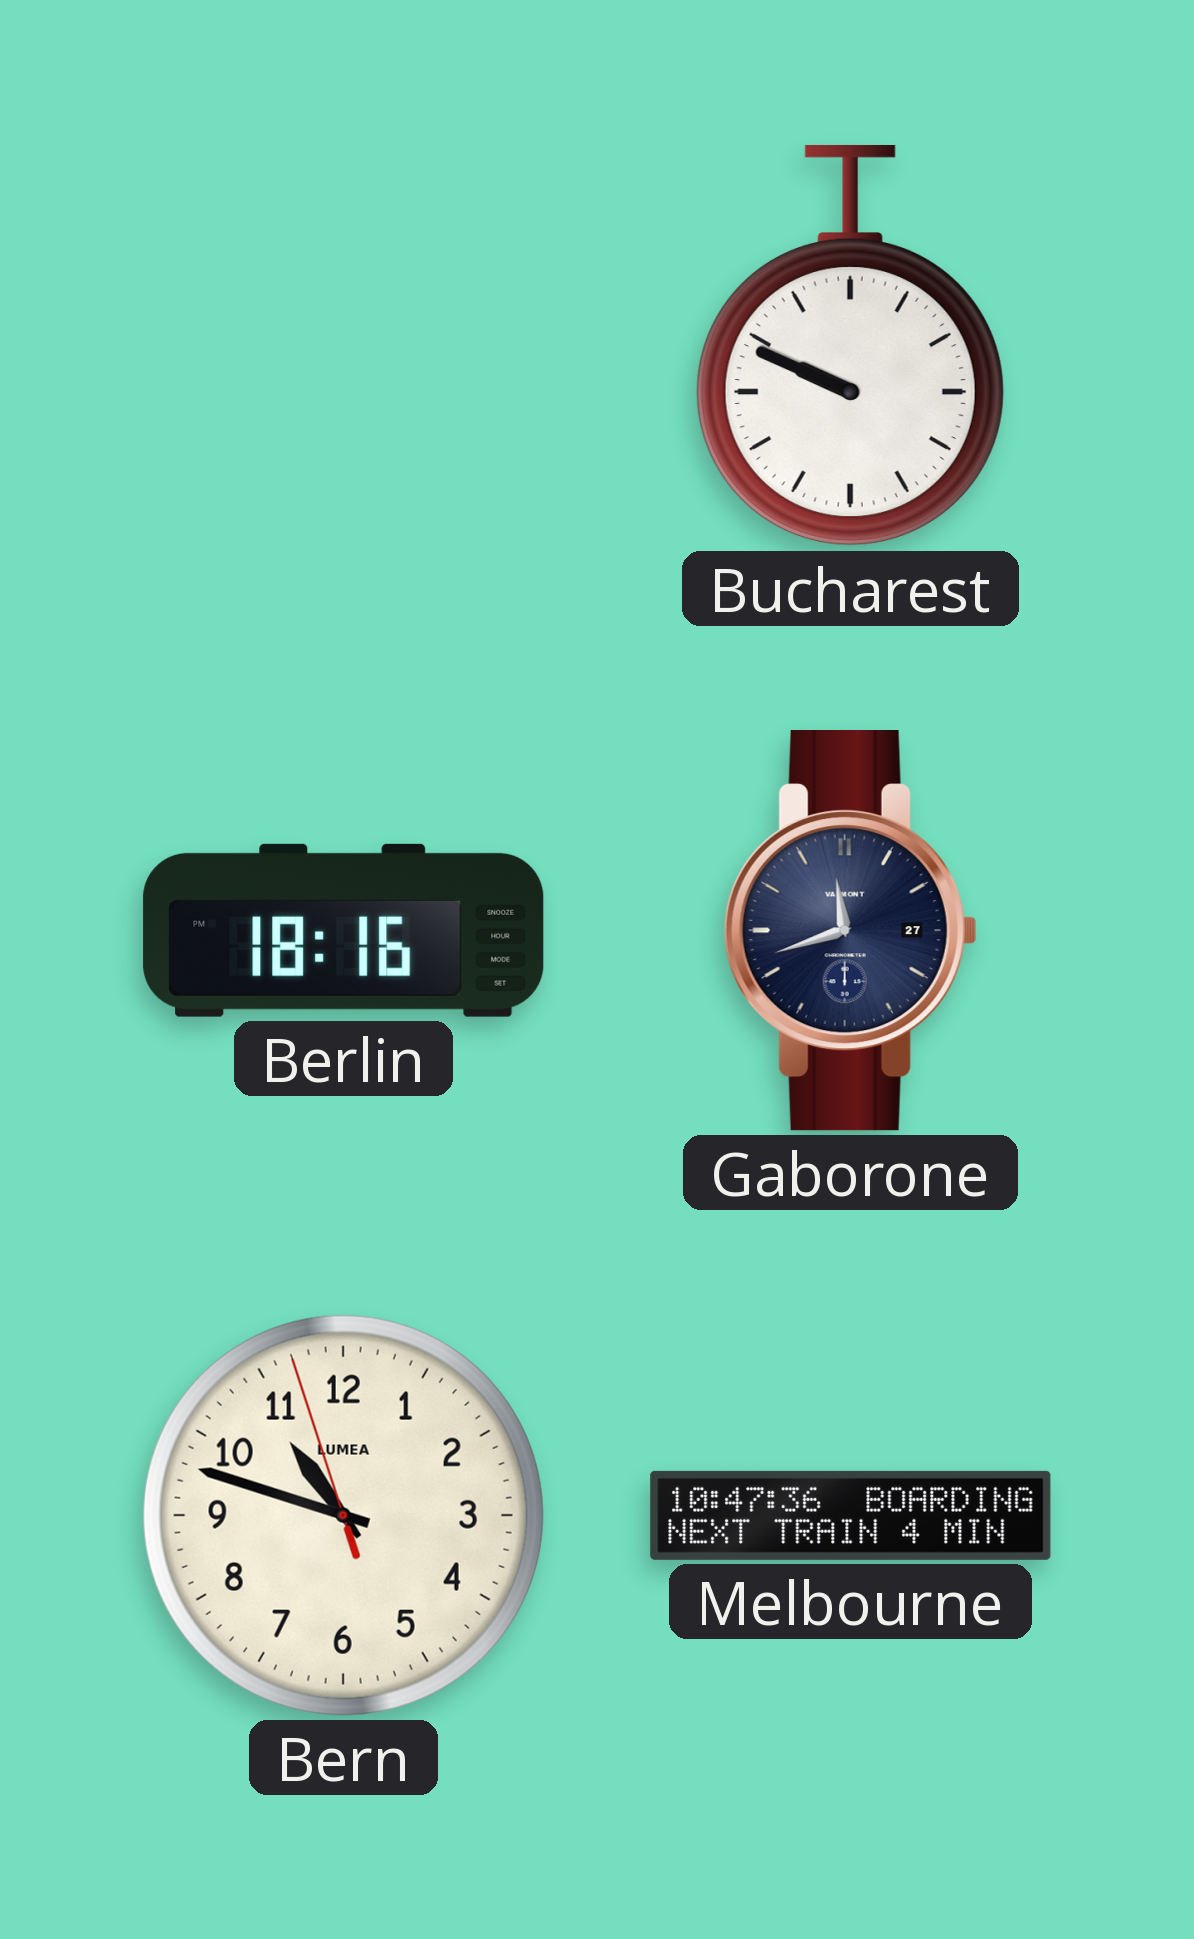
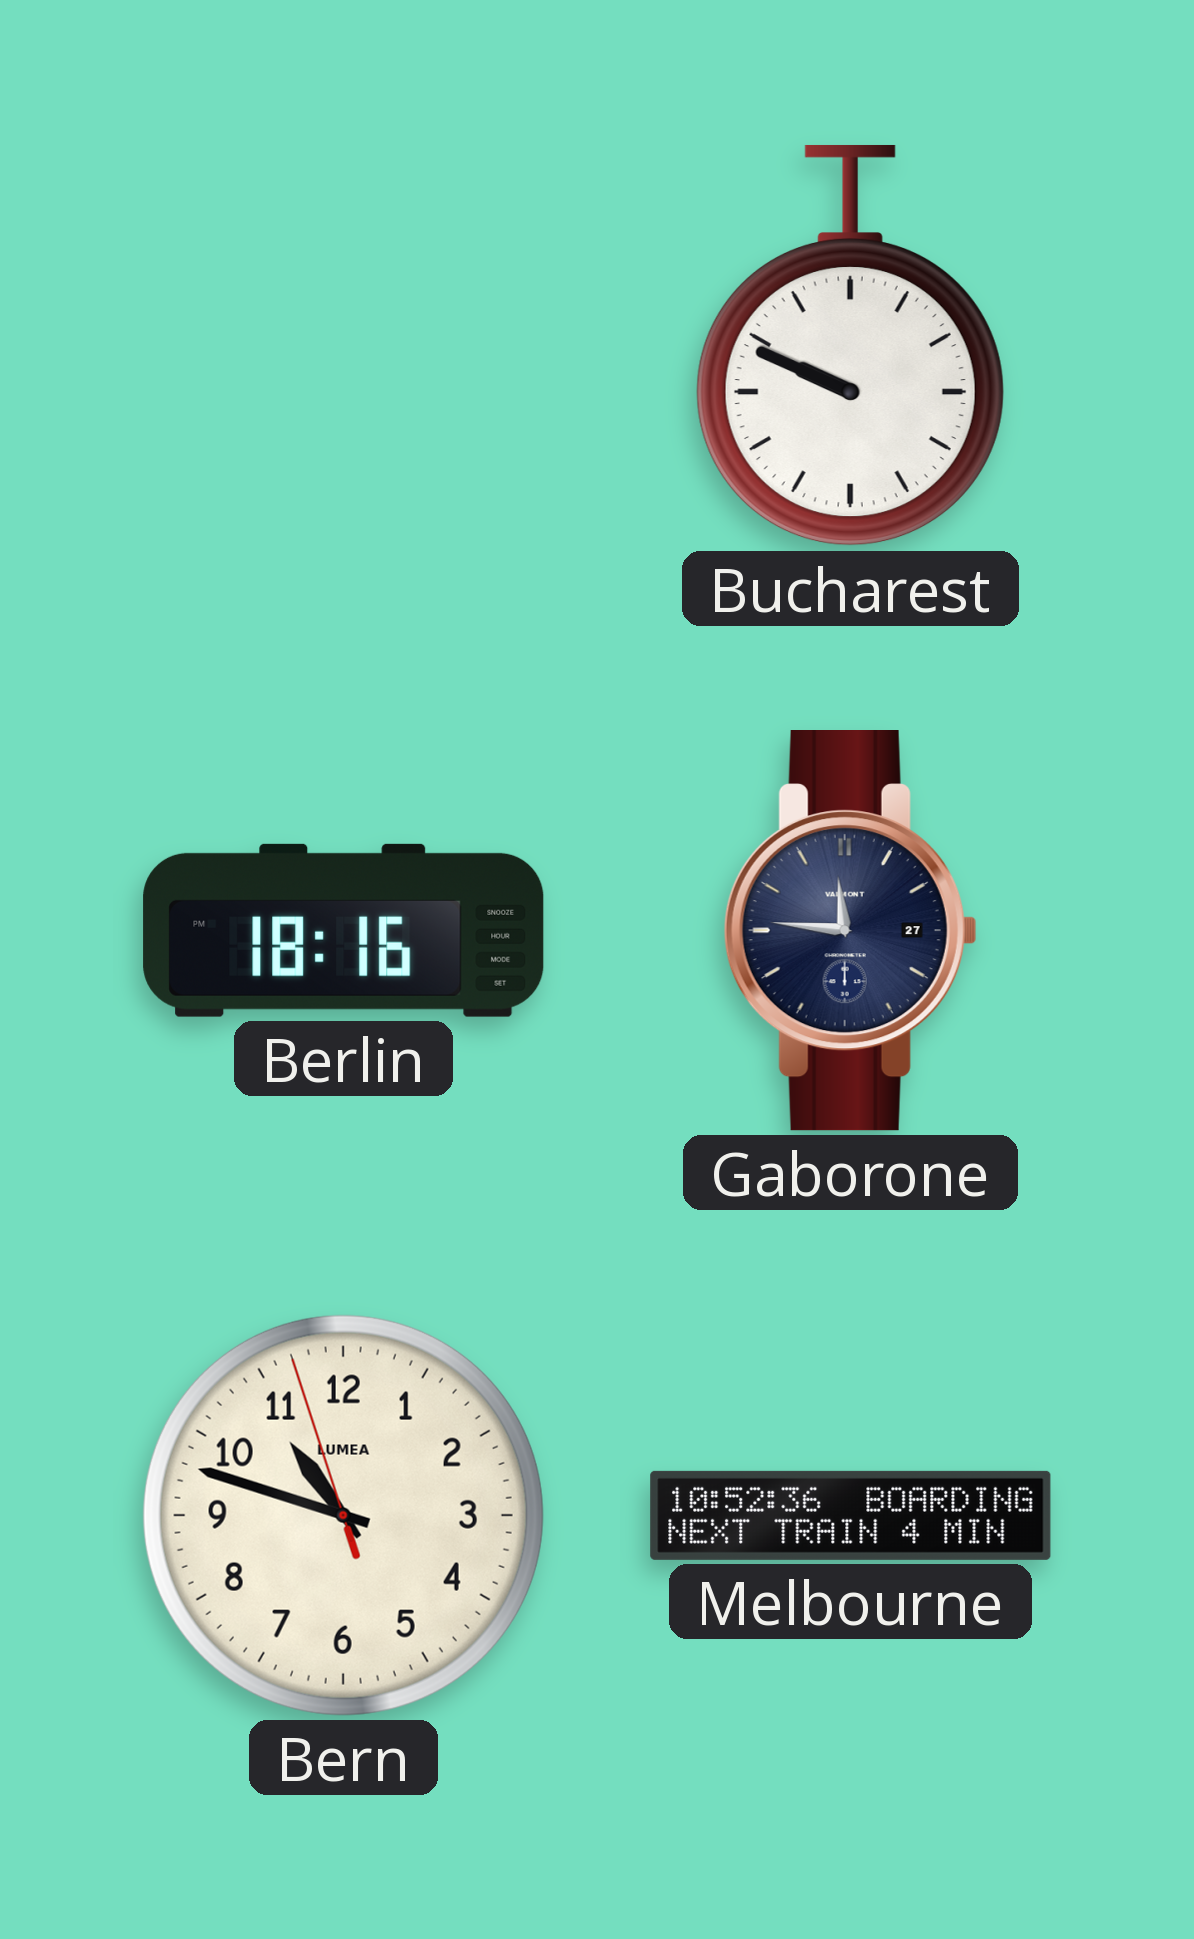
Gaborone: 11:42 -> 11:46
Melbourne: 10:47 -> 10:52
